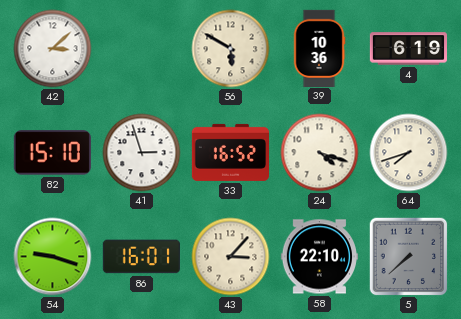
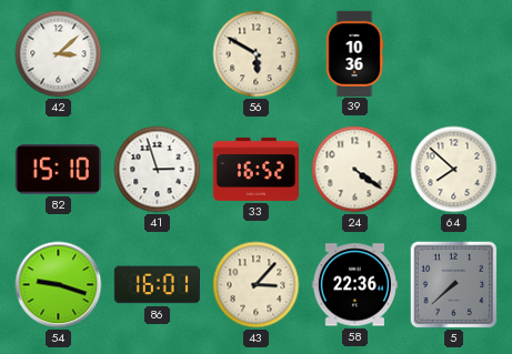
4: 6:19 -> none
24: 4:18 -> 4:21
64: 7:42 -> 7:52
58: 22:10 -> 22:36
